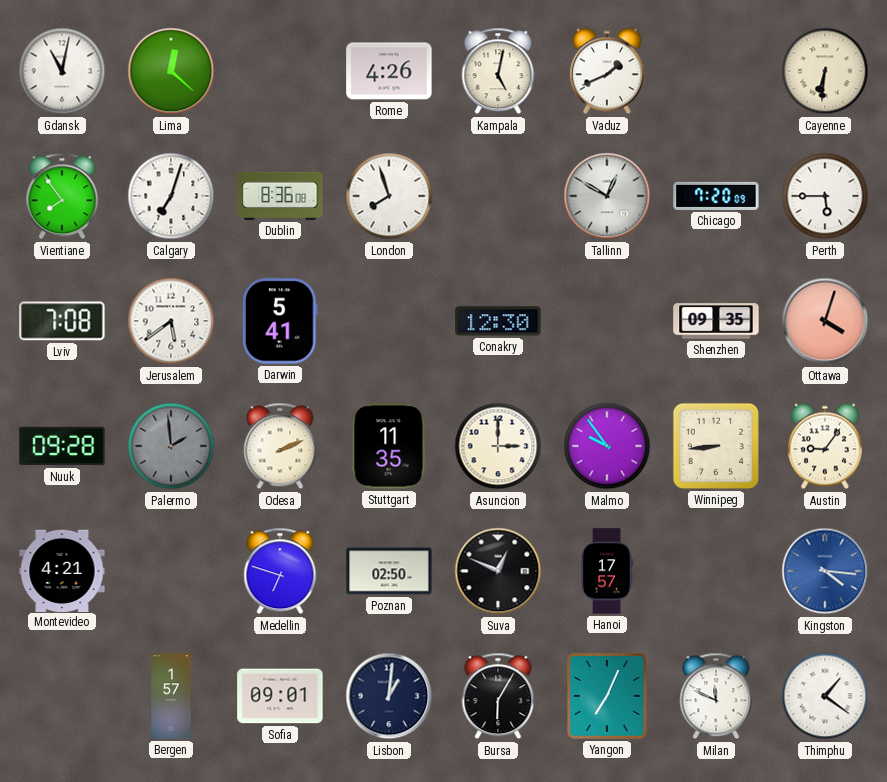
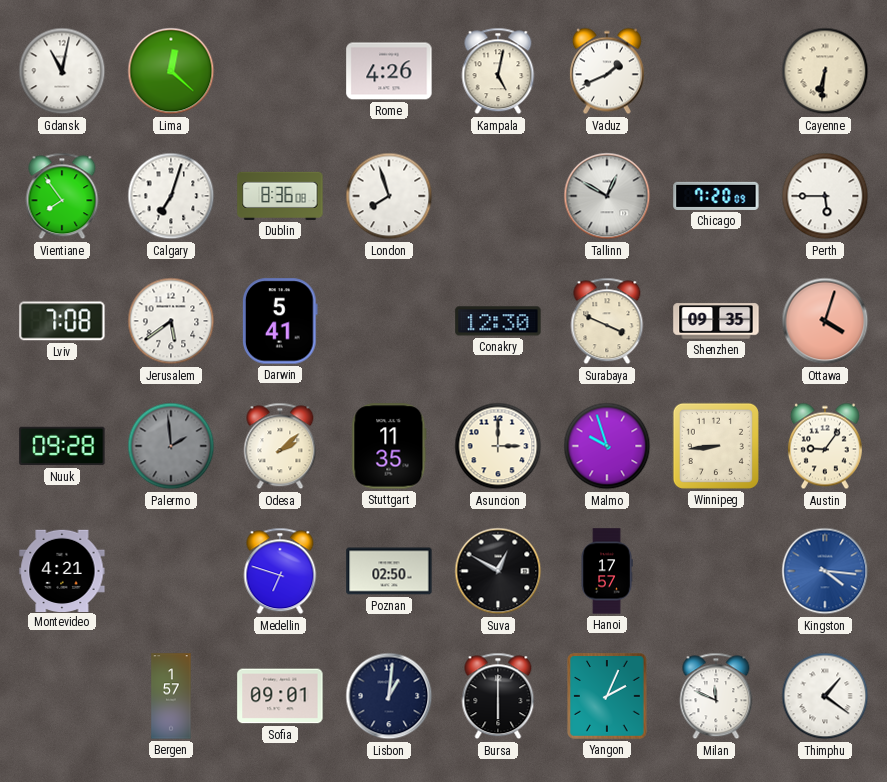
Surabaya: none -> 3:49
Odesa: 2:11 -> 2:08
Malmo: 9:54 -> 9:57
Suva: 12:49 -> 12:50
Bursa: 6:05 -> 6:00
Yangon: 7:04 -> 2:04
